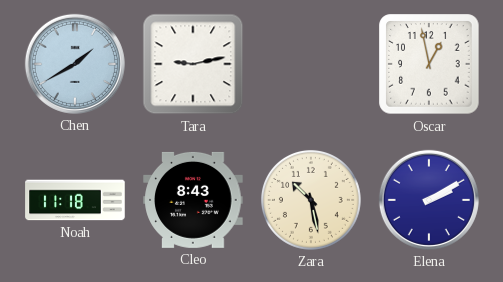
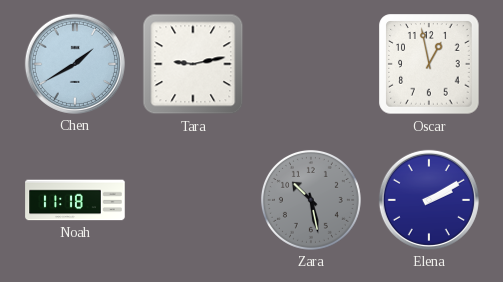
Cleo: 8:43 -> none
Zara dial: cream -> grey
